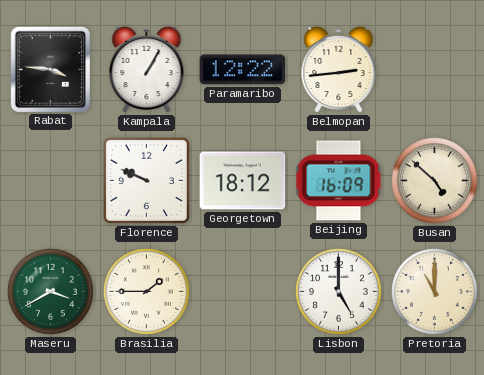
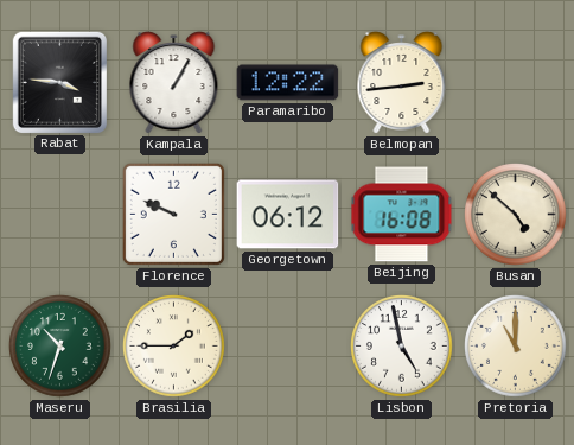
Georgetown: 18:12 -> 06:12
Beijing: 16:09 -> 16:08
Maseru: 3:40 -> 10:33
Lisbon: 5:00 -> 4:58
